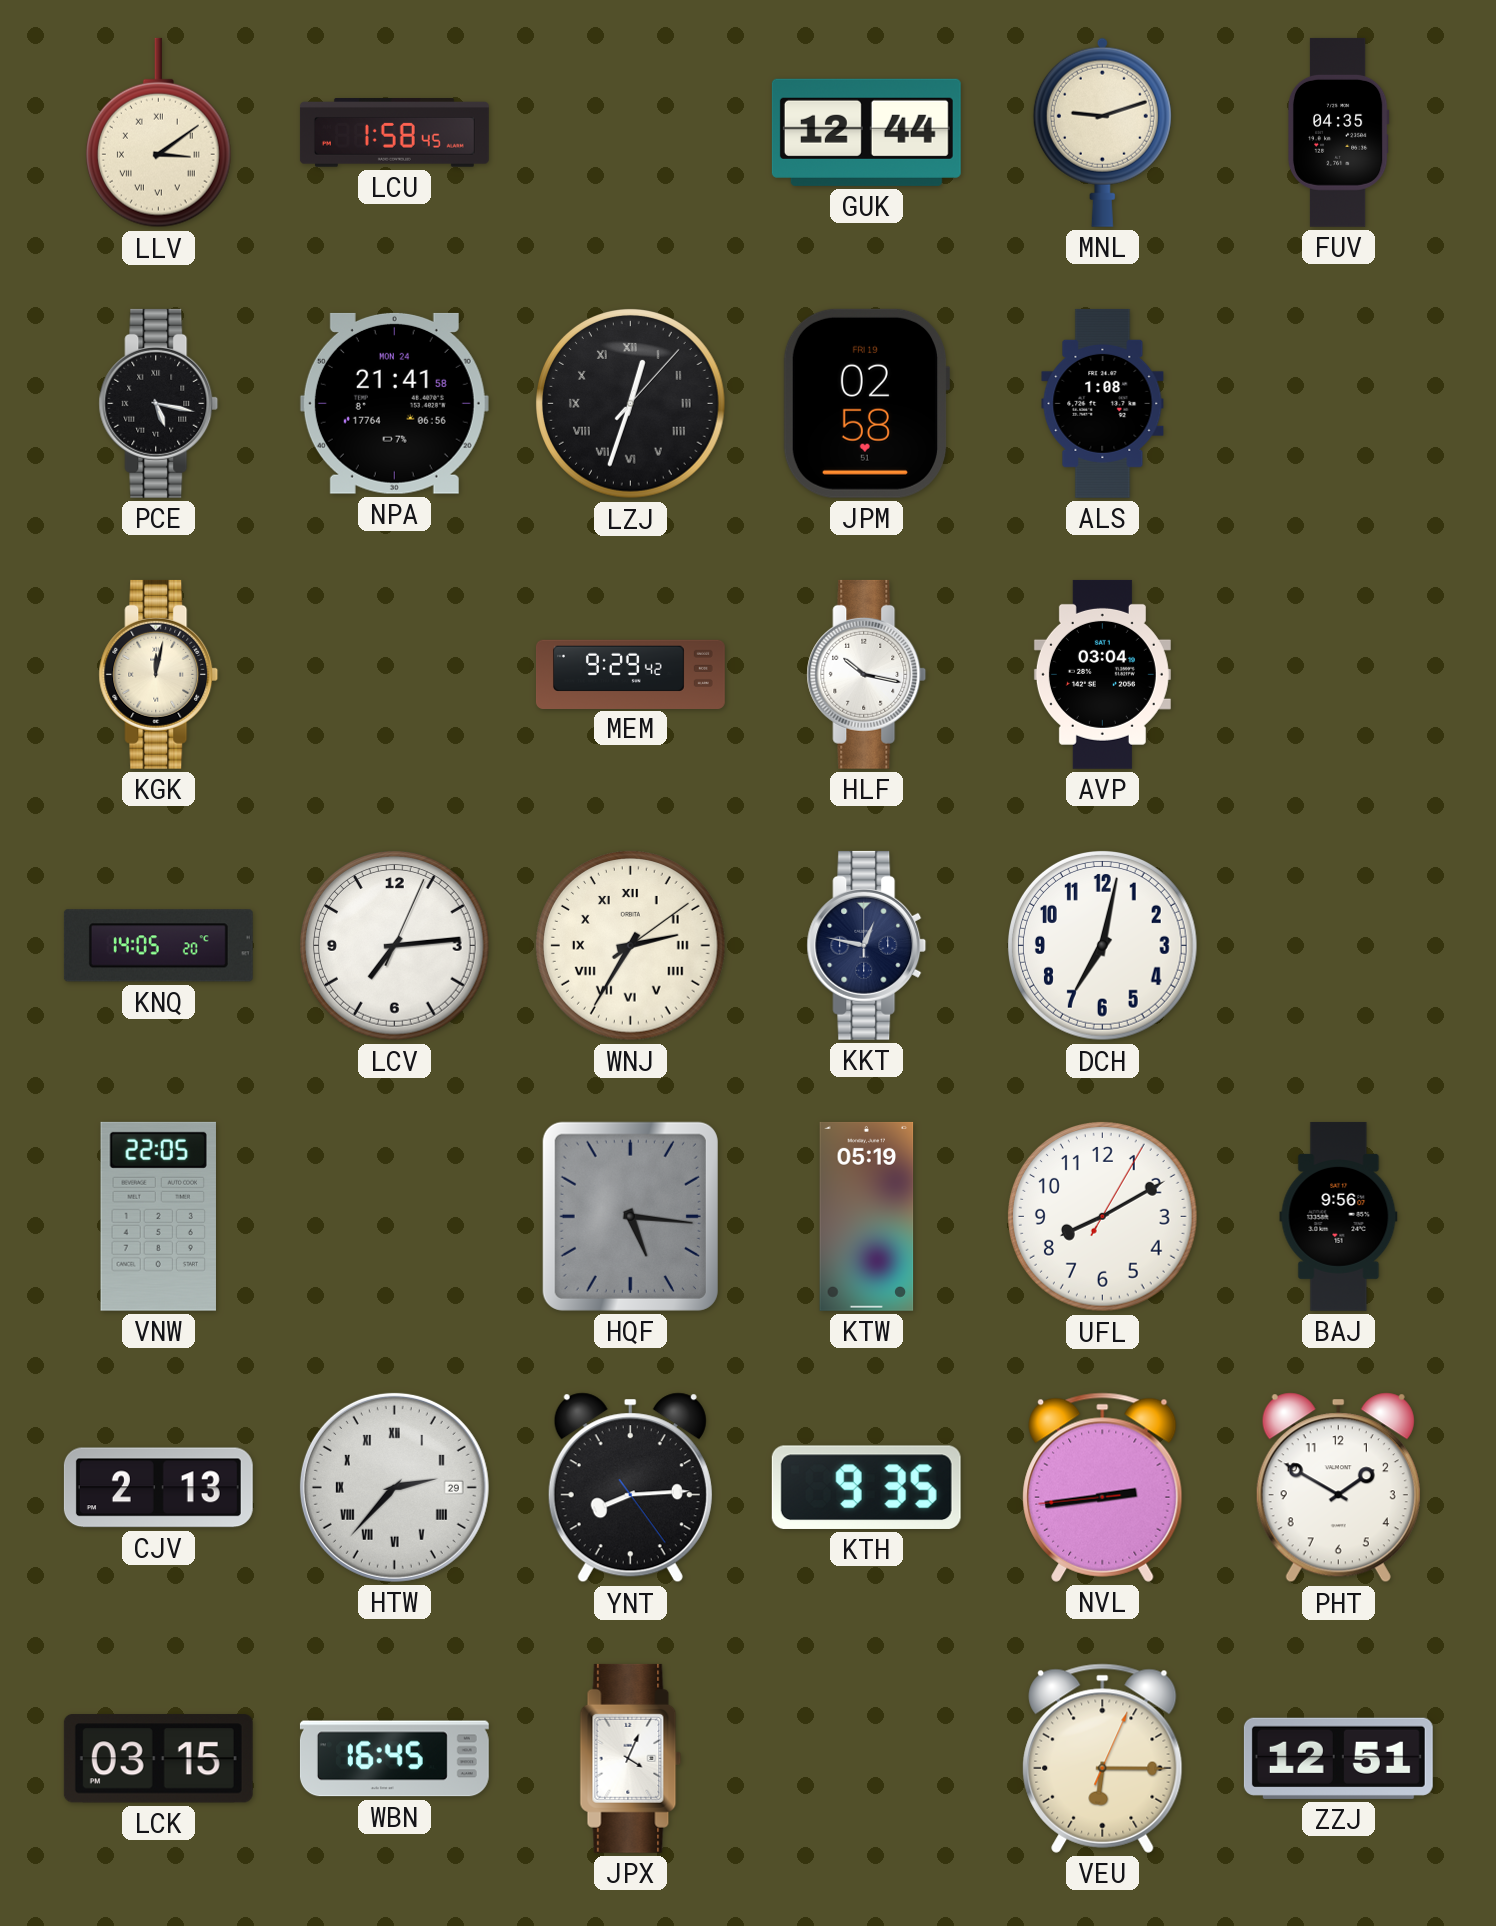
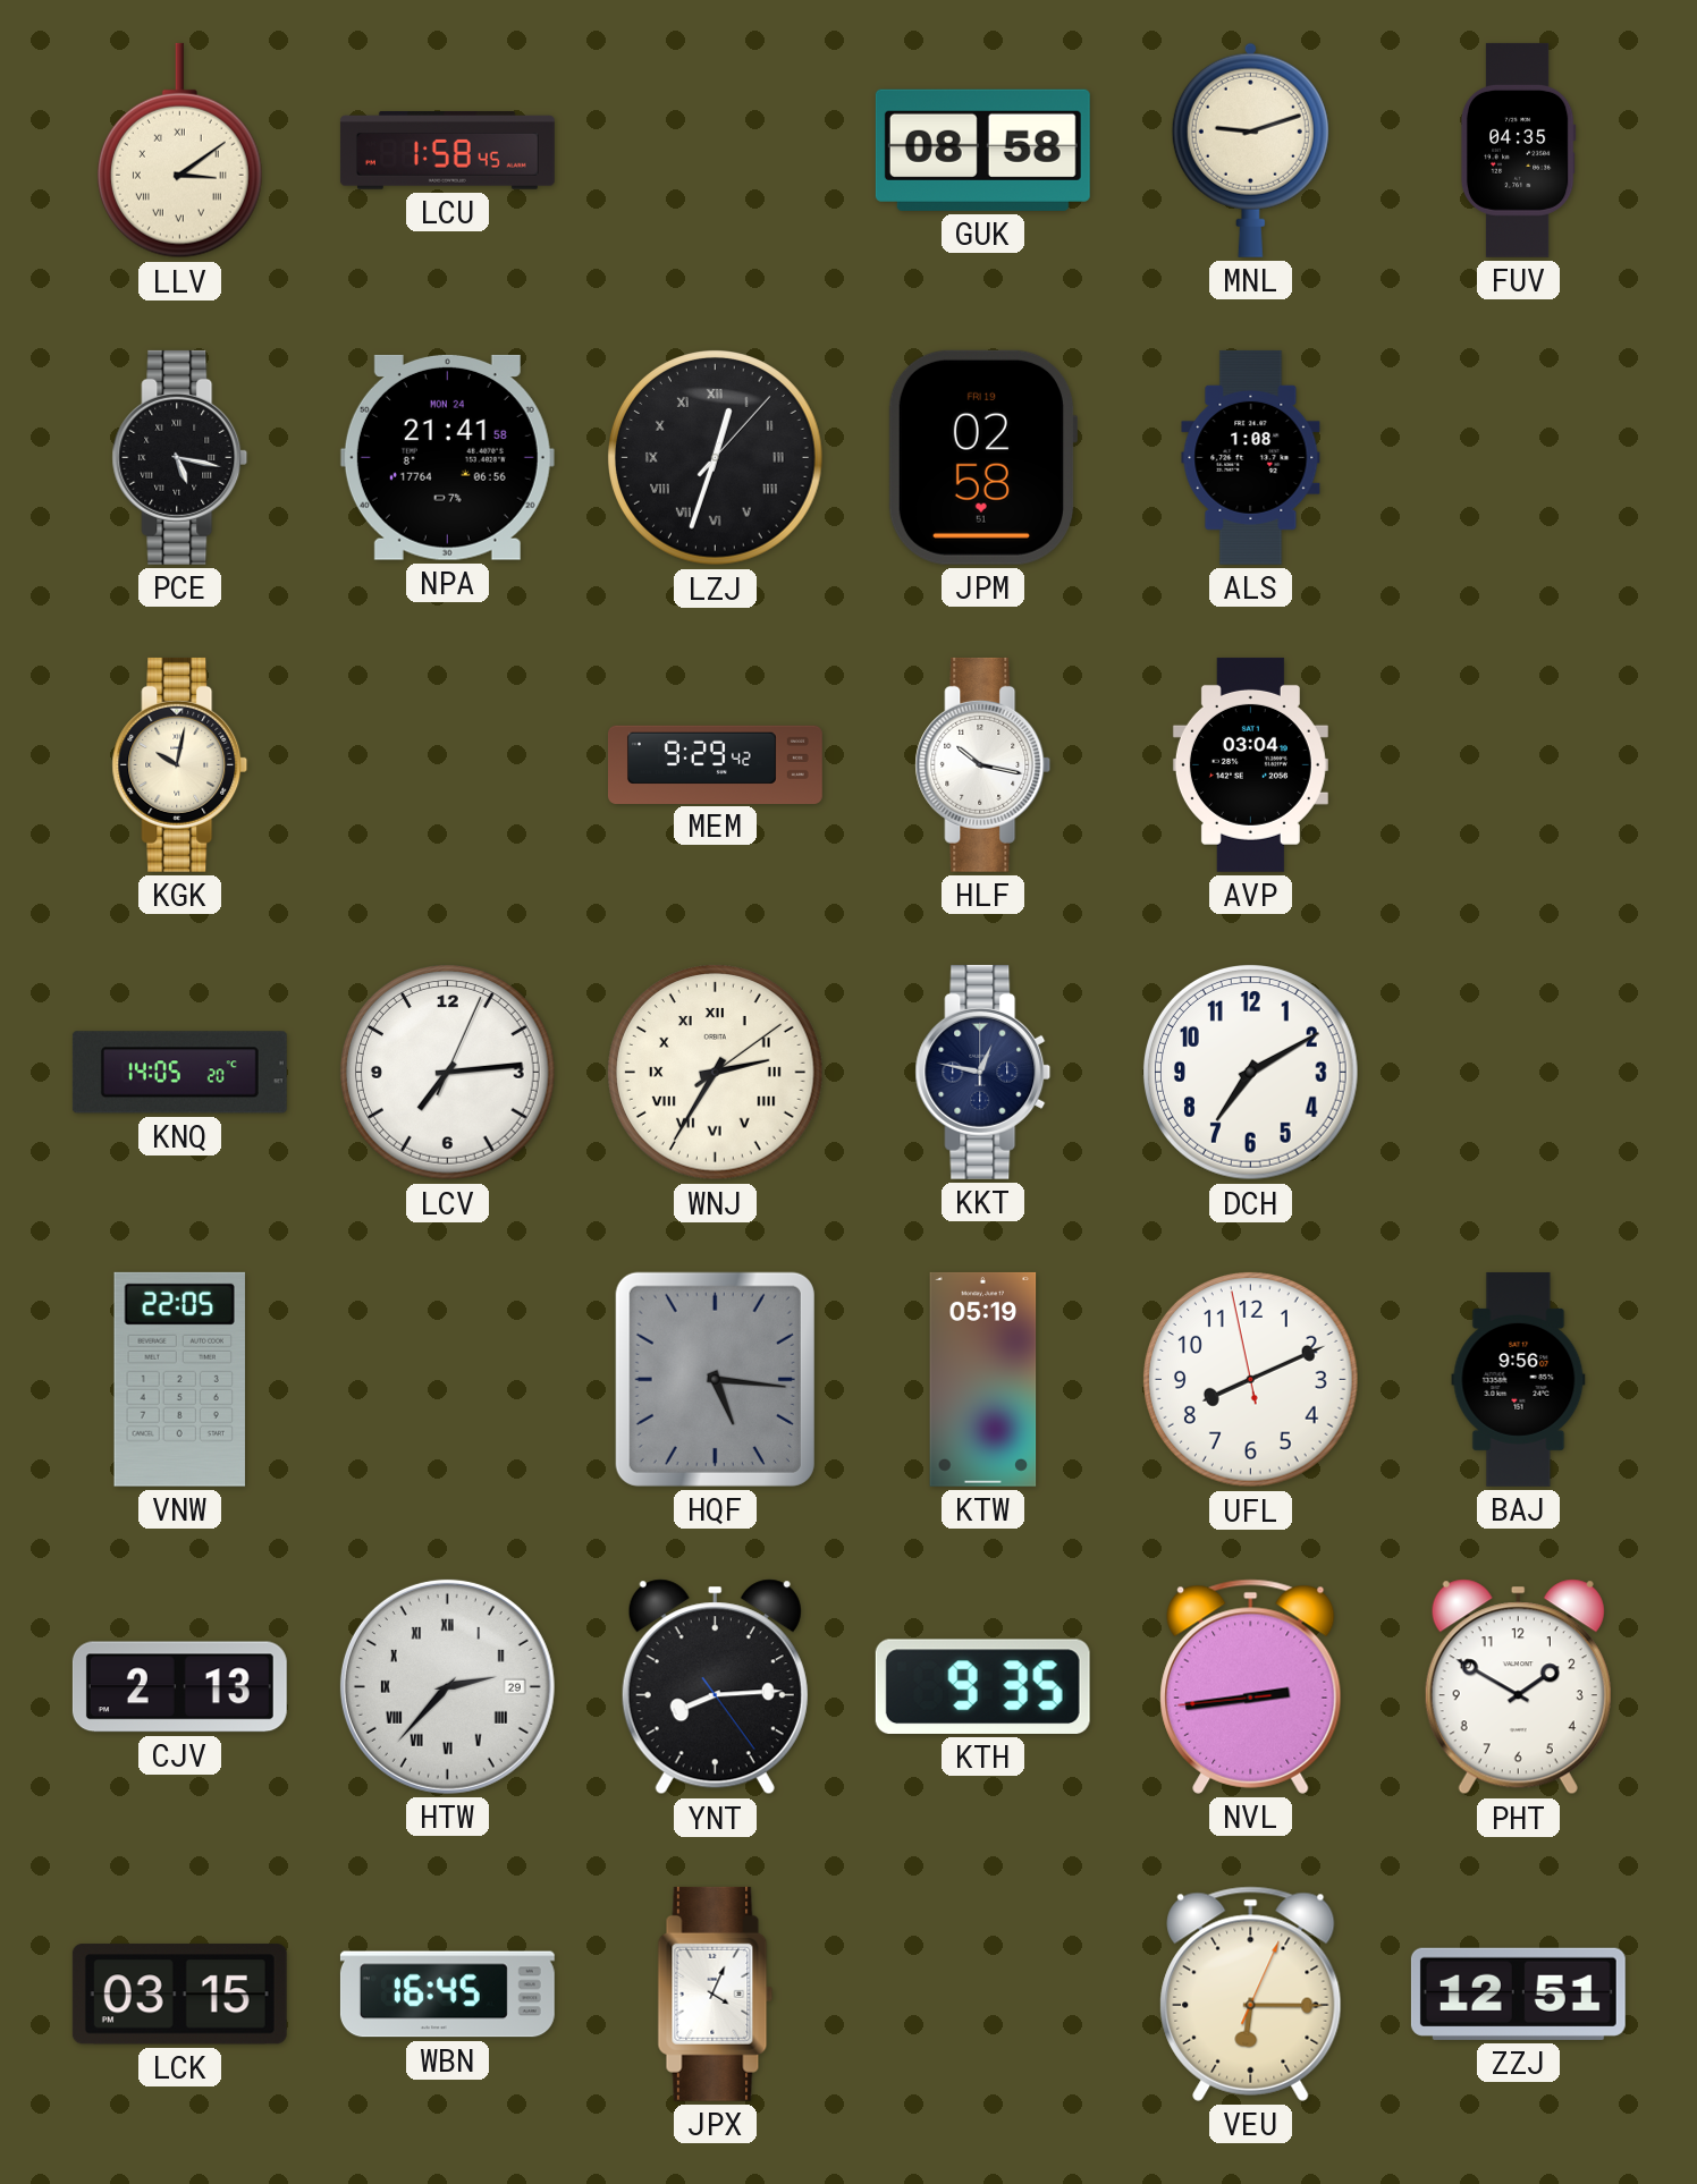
GUK: 12:44 -> 08:58
KGK: 12:02 -> 10:02
DCH: 7:02 -> 7:10
UFL: 8:10:05 -> 8:10:58
